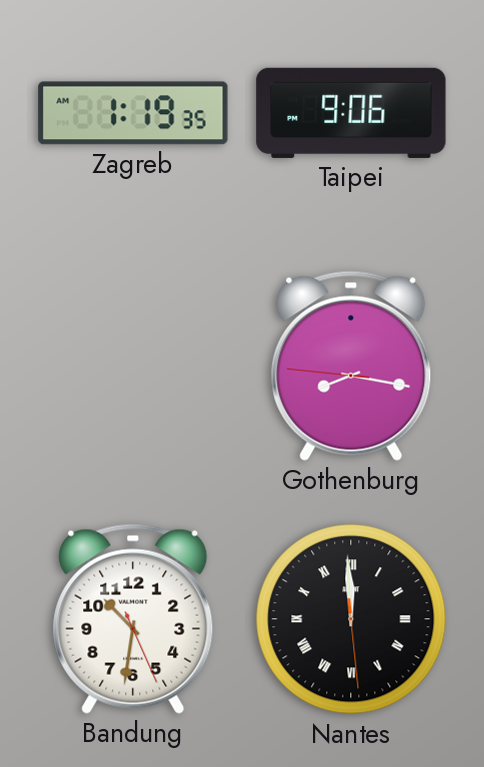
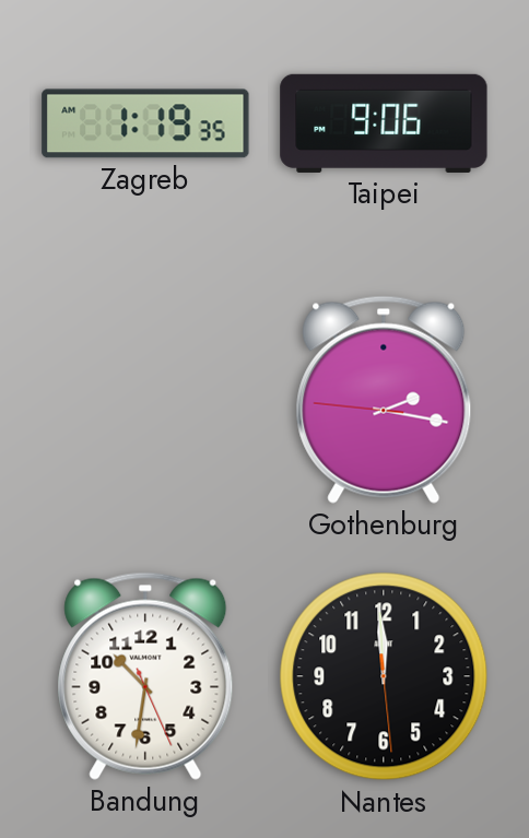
Gothenburg: 8:16 -> 2:16
Nantes numerals: Roman -> Arabic
